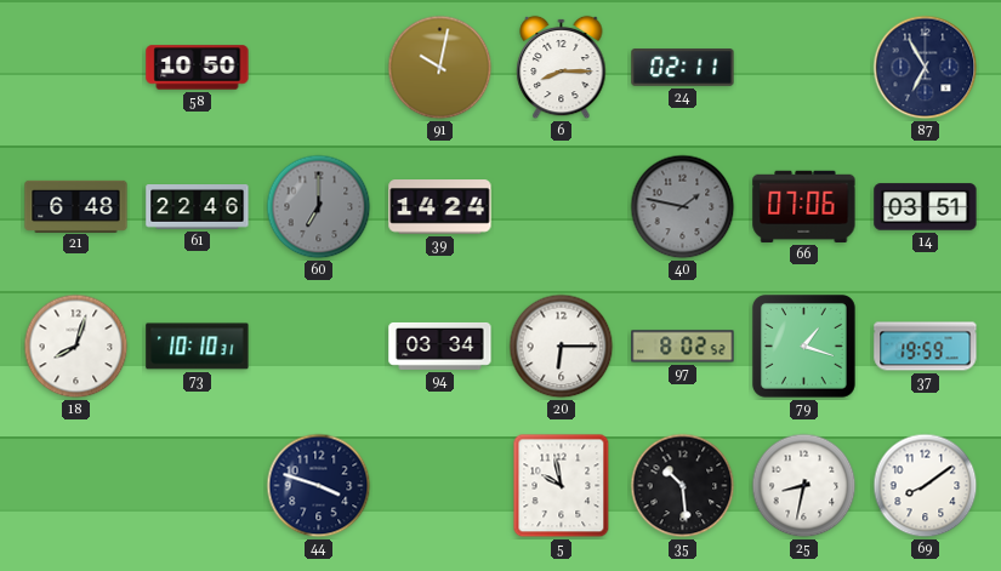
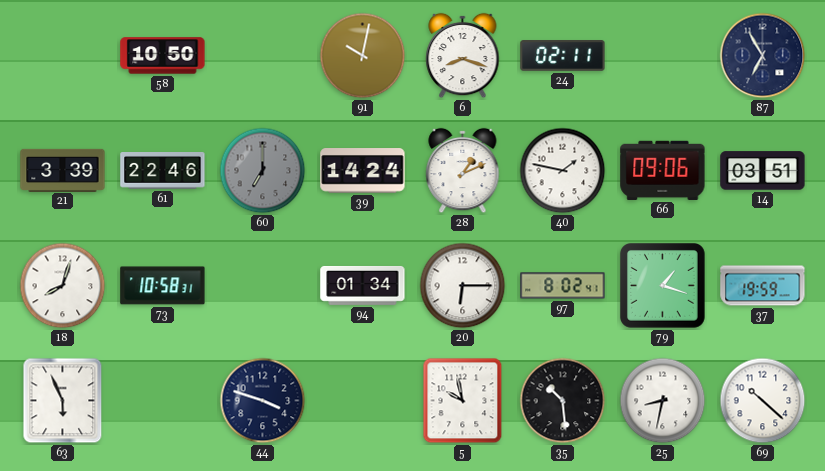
6: 8:15 -> 8:18
21: 6:48 -> 3:39
28: none -> 1:11
40 dial: grey -> white
66: 07:06 -> 09:06
73: 10:10 -> 10:58
94: 03:34 -> 01:34
97: 8:02:52 -> 8:02:41
63: none -> 5:56
69: 8:09 -> 10:22
